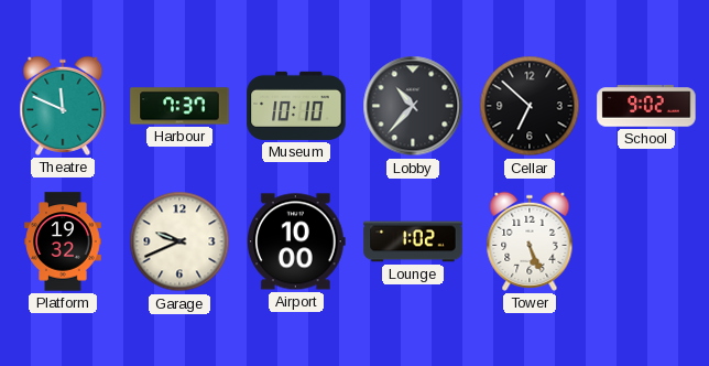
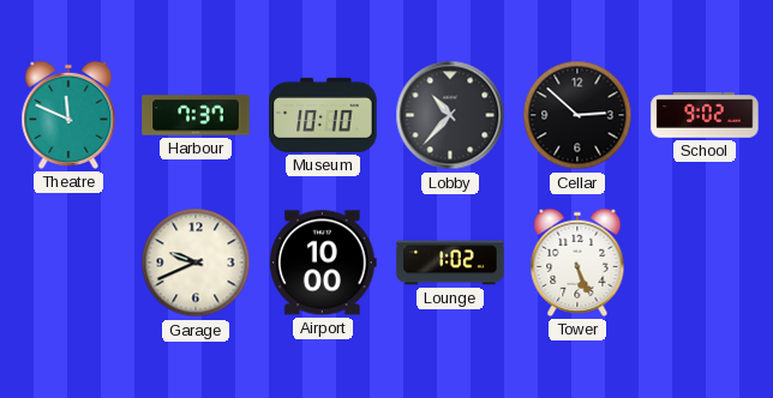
Cellar: 6:52 -> 2:52
Platform: 19:32 -> none
